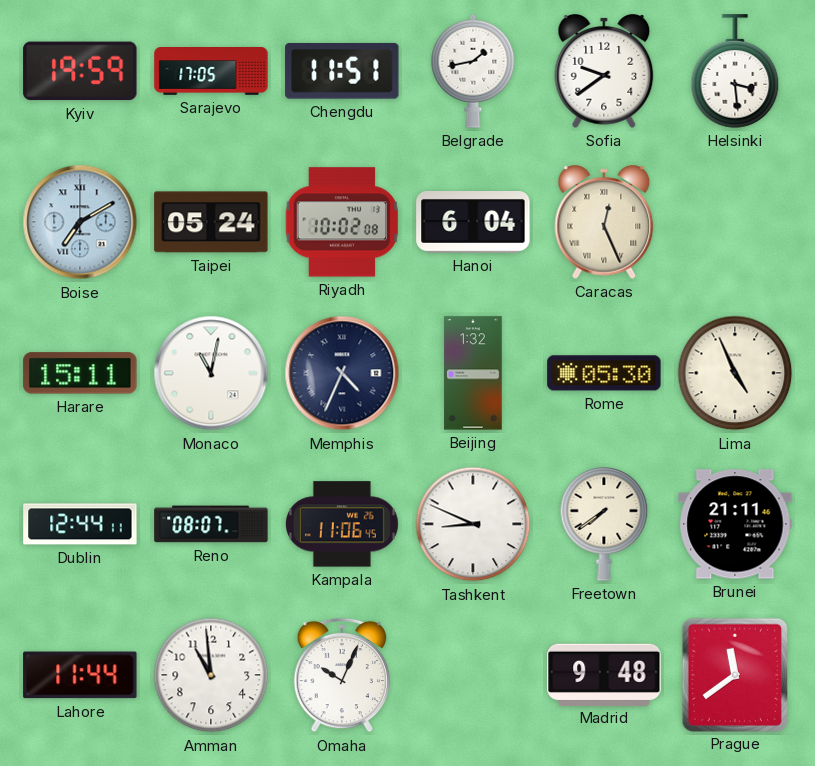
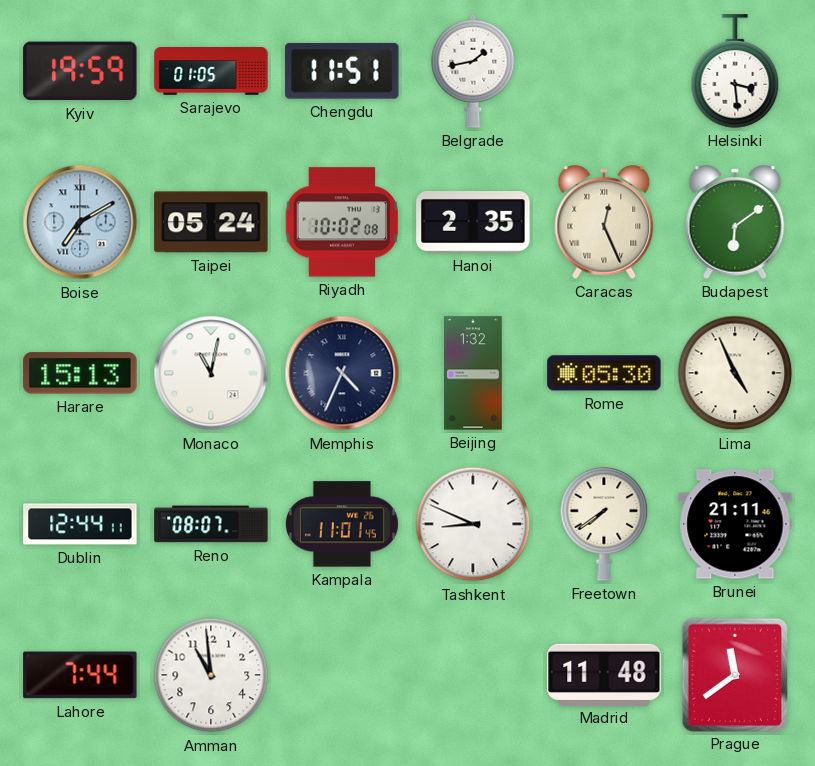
Sarajevo: 17:05 -> 01:05
Sofia: 9:39 -> none
Hanoi: 6:04 -> 2:35
Budapest: none -> 6:09
Harare: 15:11 -> 15:13
Kampala: 11:06 -> 11:01
Lahore: 11:44 -> 7:44
Omaha: 10:04 -> none
Madrid: 9:48 -> 11:48
